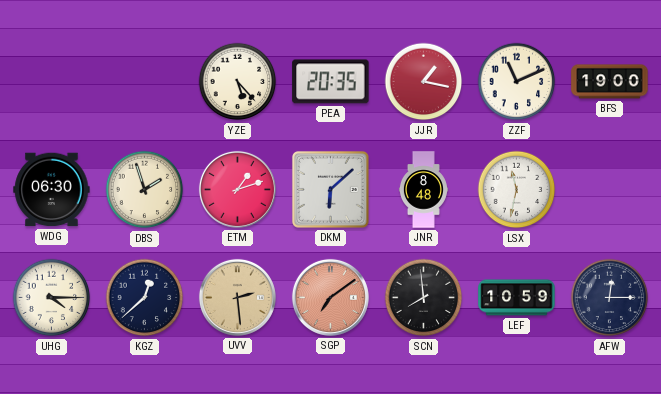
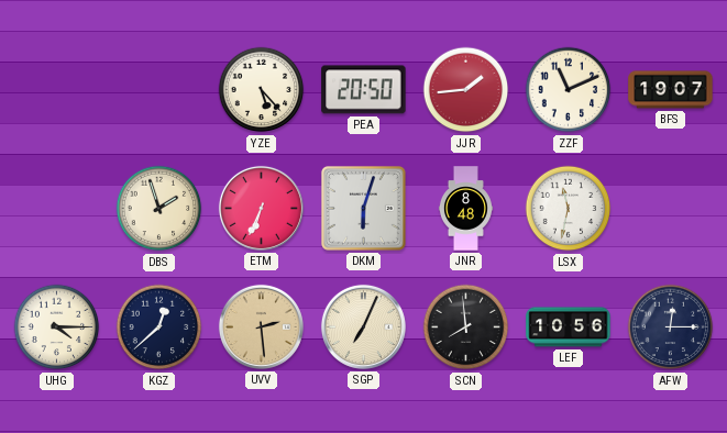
PEA: 20:35 -> 20:50
JJR: 1:17 -> 1:44
BFS: 19:00 -> 19:07
WDG: 06:30 -> none
ETM: 1:12 -> 6:34
DKM: 6:08 -> 6:03
SGP: 7:09 -> 7:04
SGP dial: salmon -> cream
LEF: 10:59 -> 10:56
